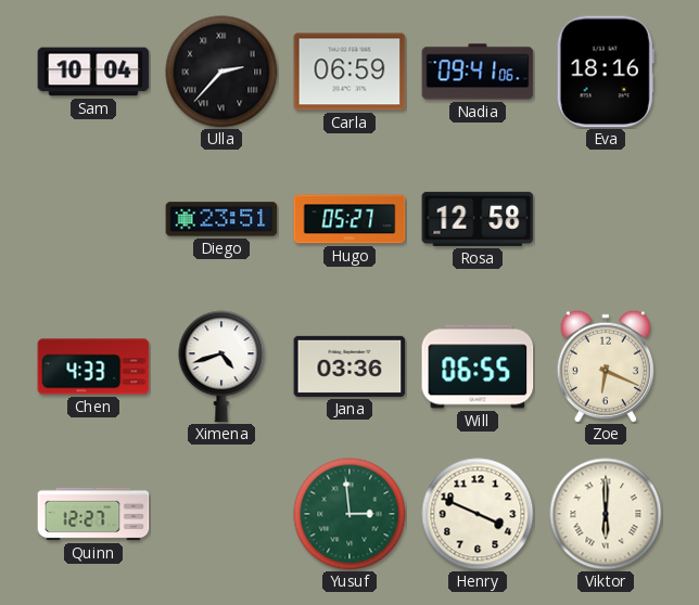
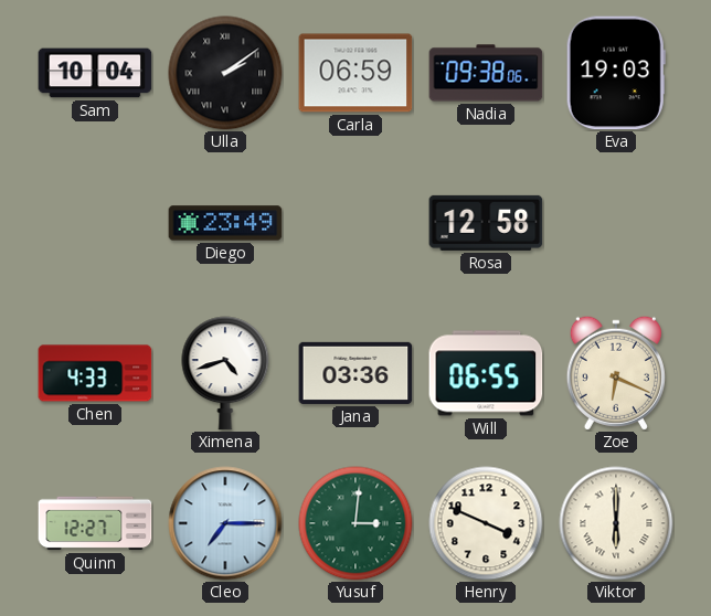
Ulla: 2:37 -> 2:09
Nadia: 09:41 -> 09:38
Eva: 18:16 -> 19:03
Diego: 23:51 -> 23:49
Hugo: 05:27 -> none
Cleo: none -> 7:15
Yusuf: 2:59 -> 3:01
